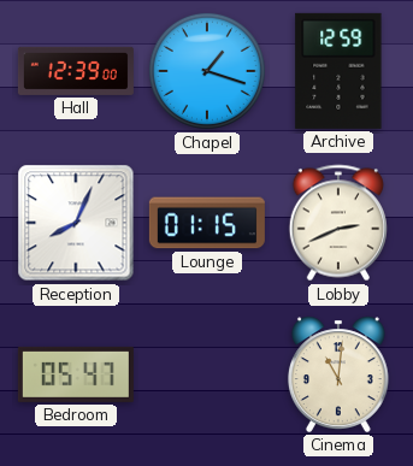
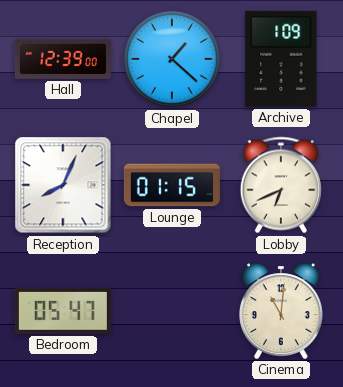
Chapel: 1:18 -> 1:22
Archive: 12:59 -> 1:09
Lobby: 2:41 -> 6:41
